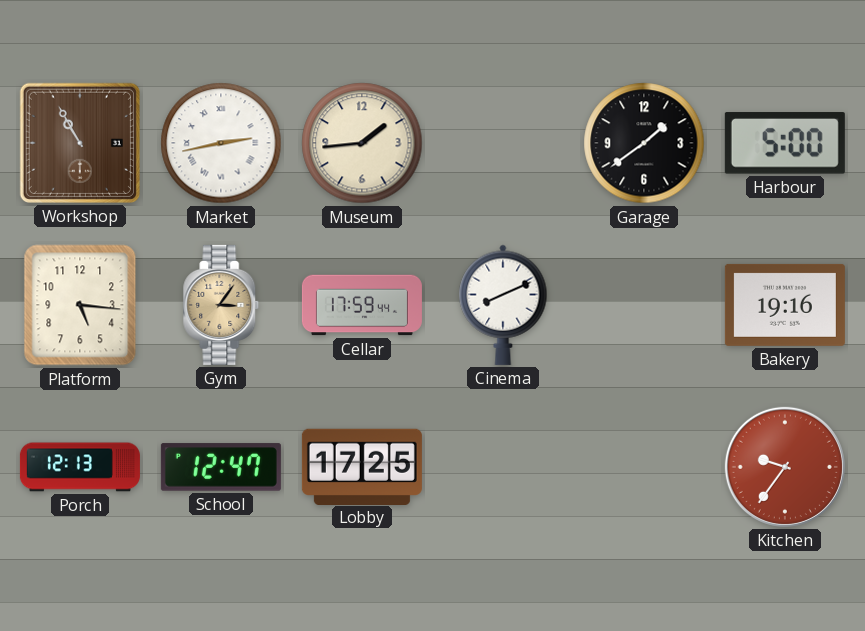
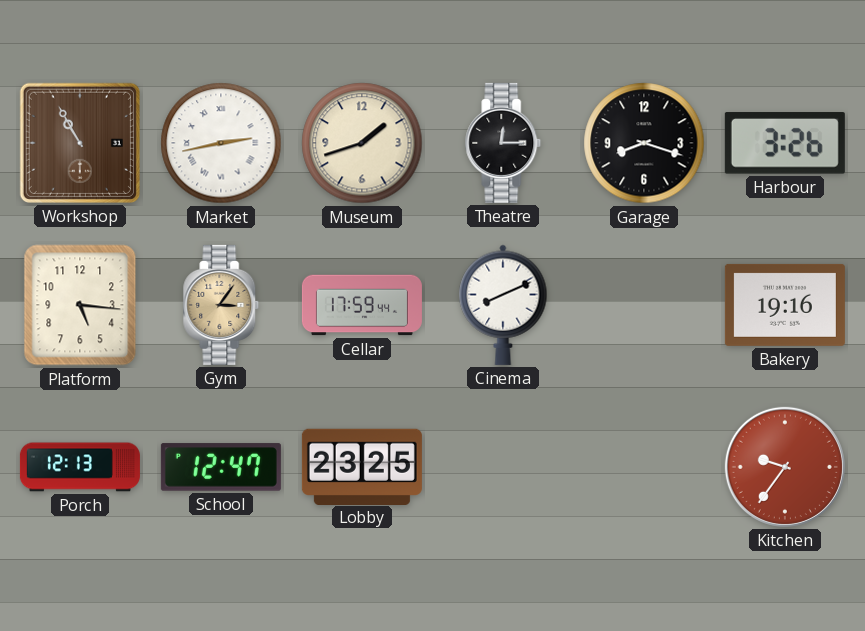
Museum: 1:44 -> 1:42
Theatre: none -> 12:15
Garage: 1:39 -> 8:18
Harbour: 5:00 -> 3:26
Lobby: 17:25 -> 23:25
